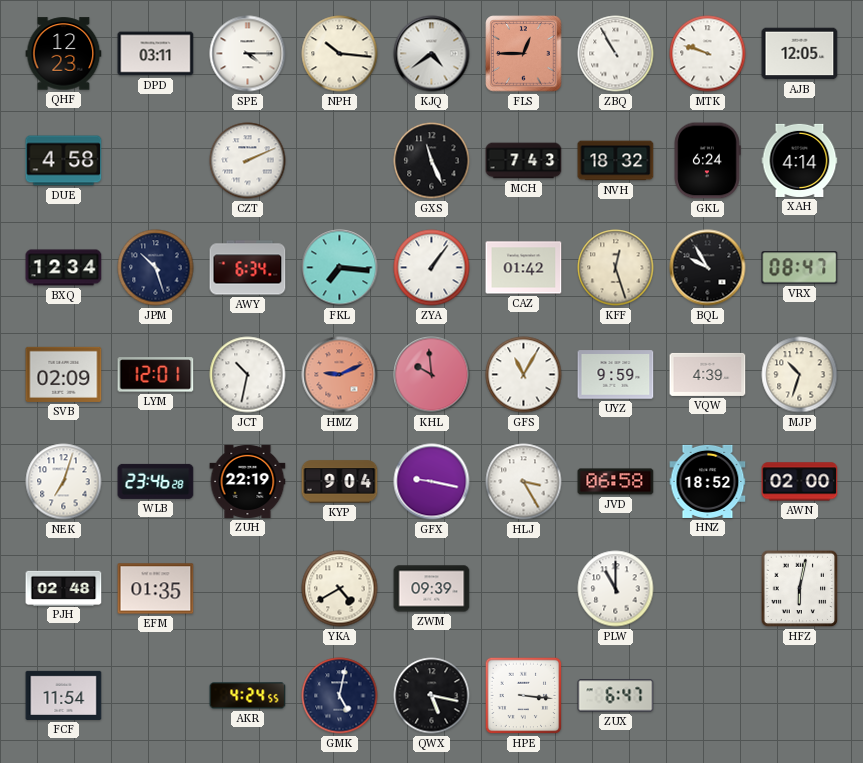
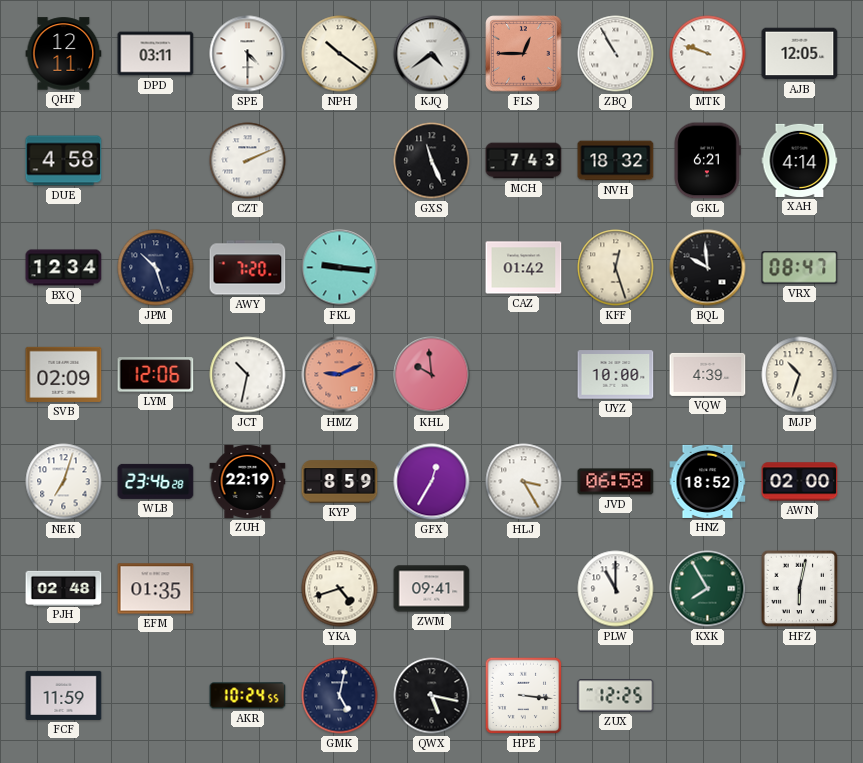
QHF: 12:23 -> 12:11
SPE: 4:15 -> 4:30
NPH: 10:16 -> 10:21
GKL: 6:24 -> 6:21
AWY: 6:34 -> 7:20
FKL: 7:16 -> 9:16
ZYA: 1:06 -> none
BQL: 9:55 -> 9:59
LYM: 12:01 -> 12:06
GFS: 11:05 -> none
UYZ: 9:59 -> 10:00
KYP: 9:04 -> 8:59
GFX: 9:17 -> 12:35
YKA: 4:40 -> 4:42
ZWM: 09:39 -> 09:41
KXK: none -> 7:55
FCF: 11:54 -> 11:59
AKR: 4:24 -> 10:24
ZUX: 6:47 -> 12:25
